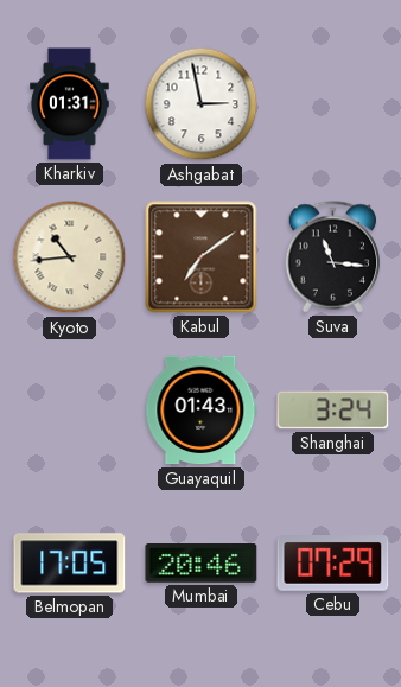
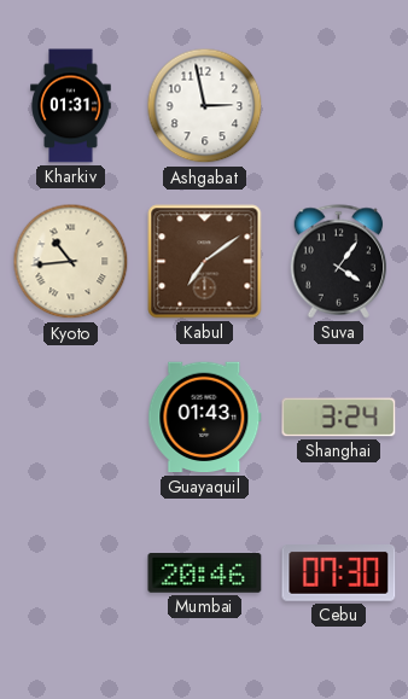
Suva: 11:16 -> 4:06
Belmopan: 17:05 -> none
Cebu: 07:29 -> 07:30
